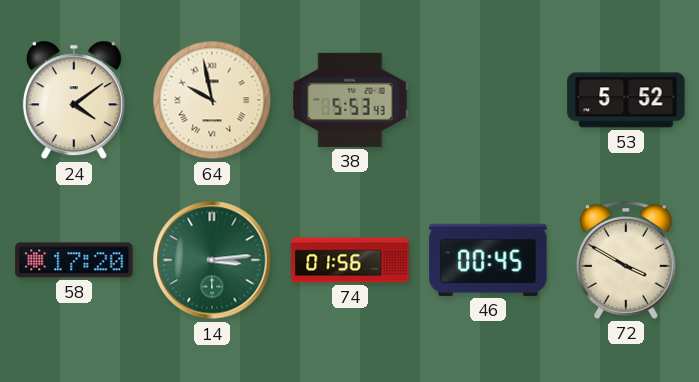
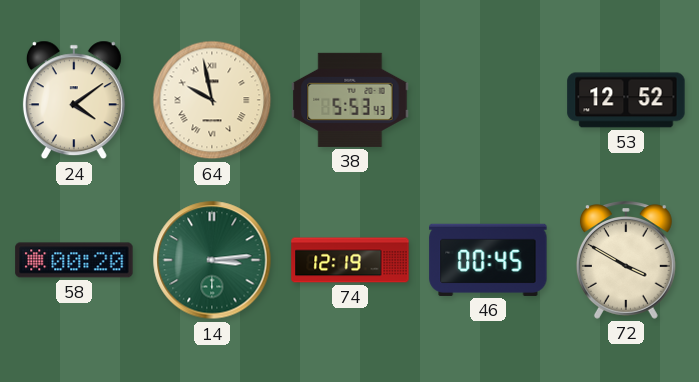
53: 5:52 -> 12:52
58: 17:20 -> 00:20
74: 01:56 -> 12:19
